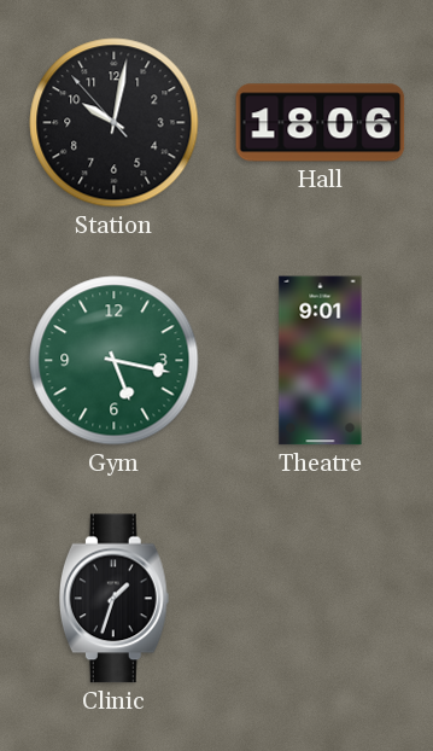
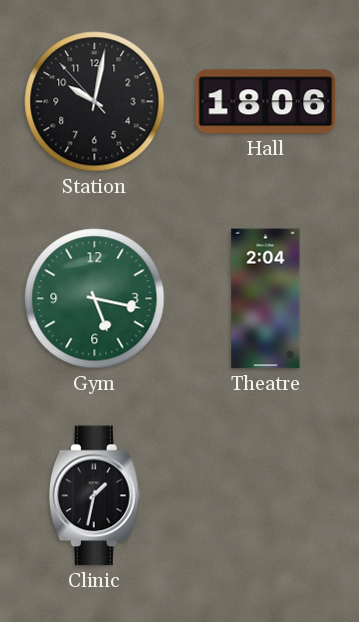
Theatre: 9:01 -> 2:04
Clinic: 1:33 -> 1:32
